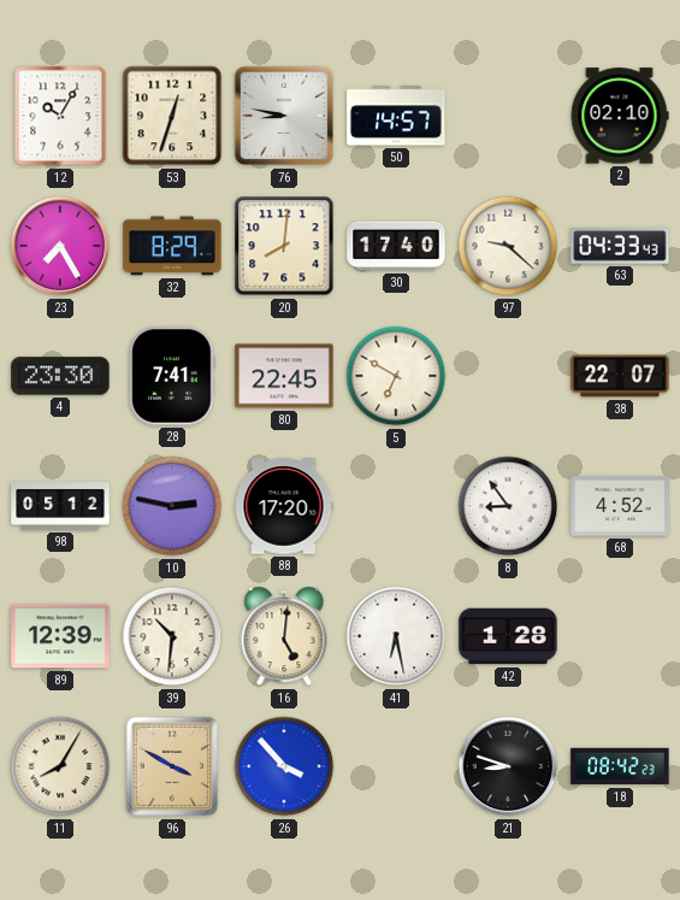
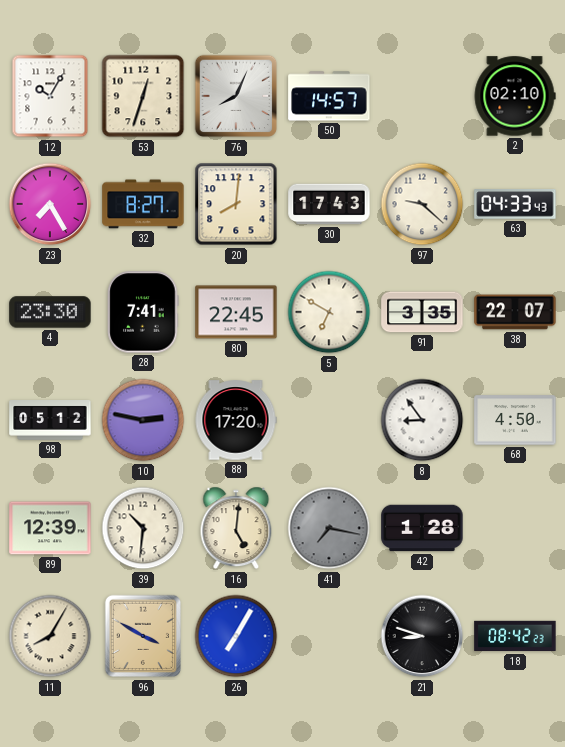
76: 8:47 -> 8:04
32: 8:29 -> 8:27
30: 17:40 -> 17:43
91: none -> 3:35
68: 4:52 -> 4:50
41: 6:28 -> 7:17
41 dial: white -> grey
26: 3:53 -> 7:05
